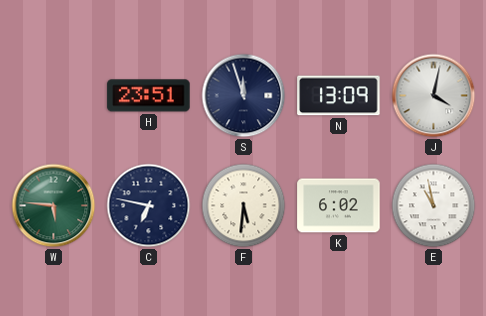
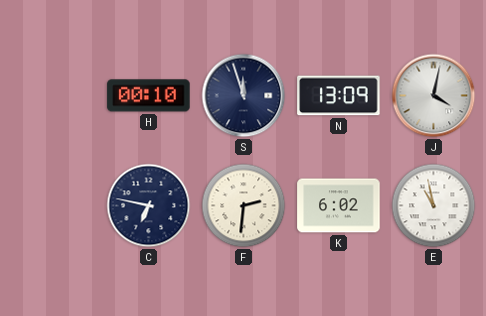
H: 23:51 -> 00:10
W: 5:46 -> none
F: 5:31 -> 2:31
